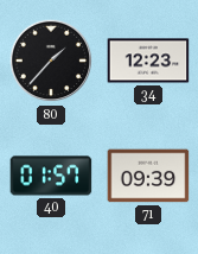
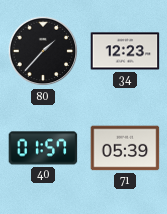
71: 09:39 -> 05:39
